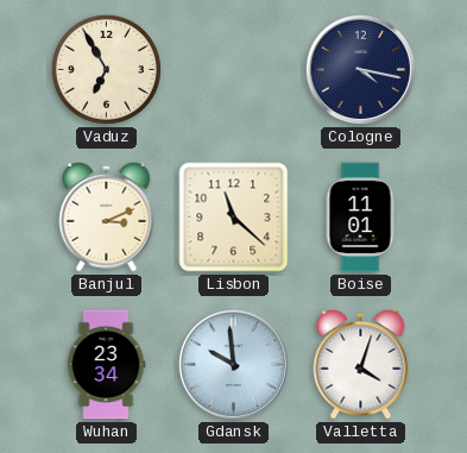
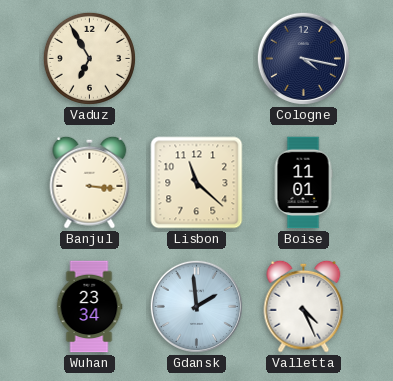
Banjul: 3:11 -> 3:16
Gdansk: 9:59 -> 1:59
Valletta: 4:03 -> 4:26
